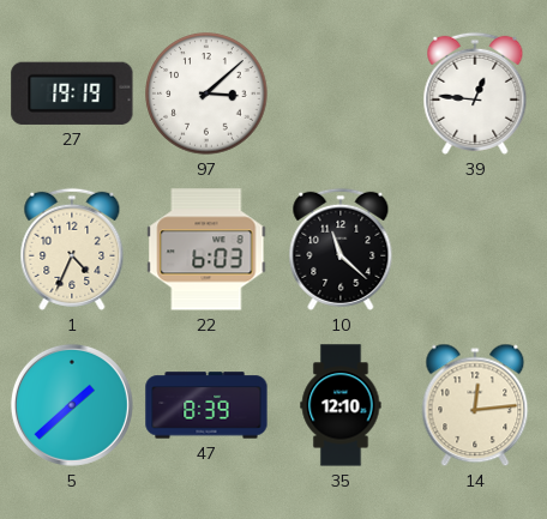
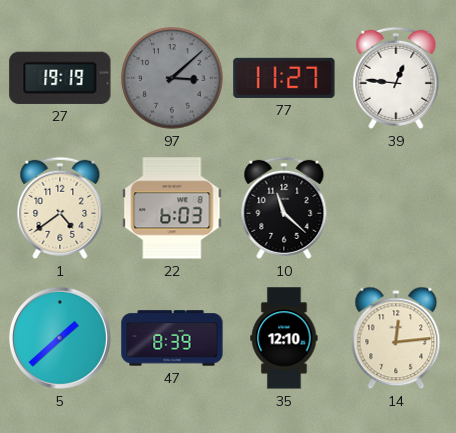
97 dial: white -> grey
77: none -> 11:27
1: 4:34 -> 4:39
